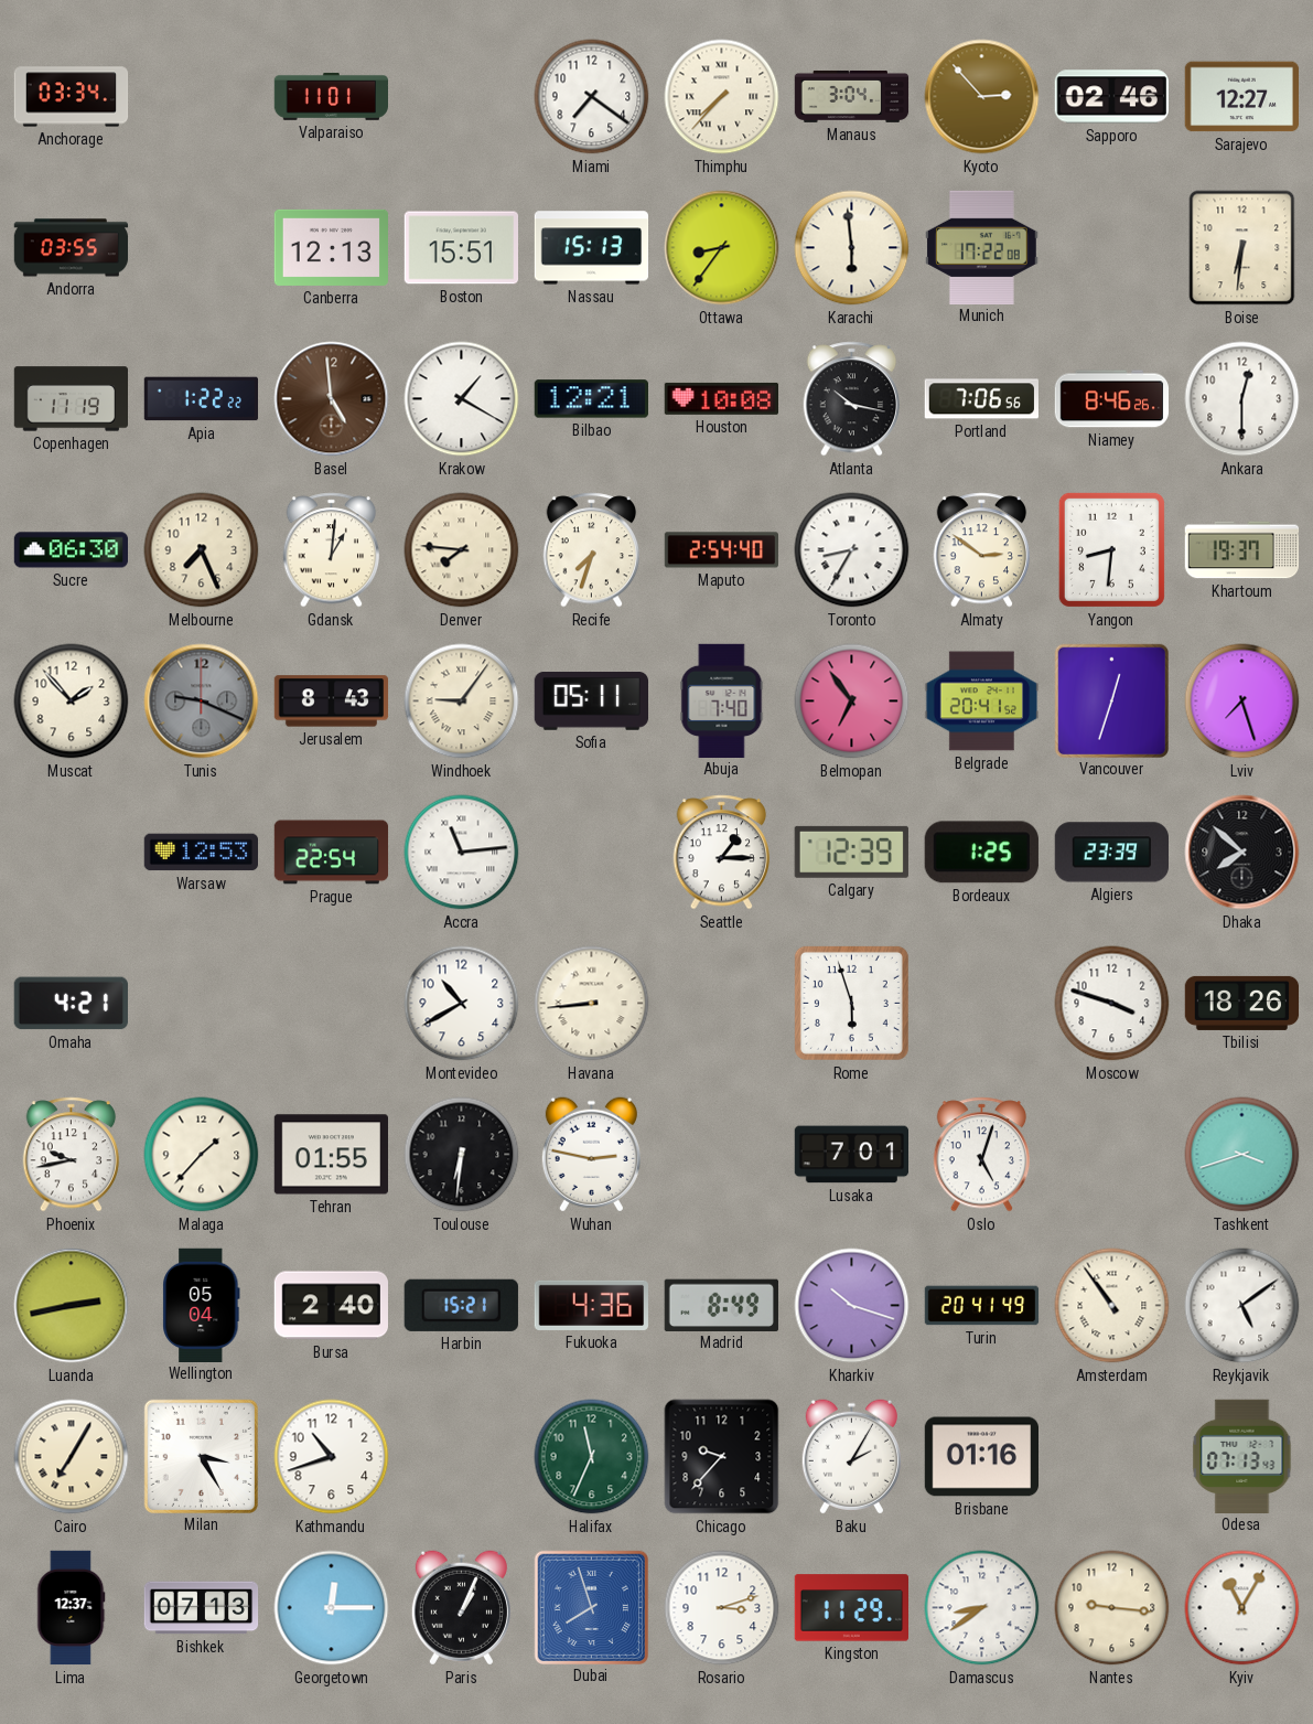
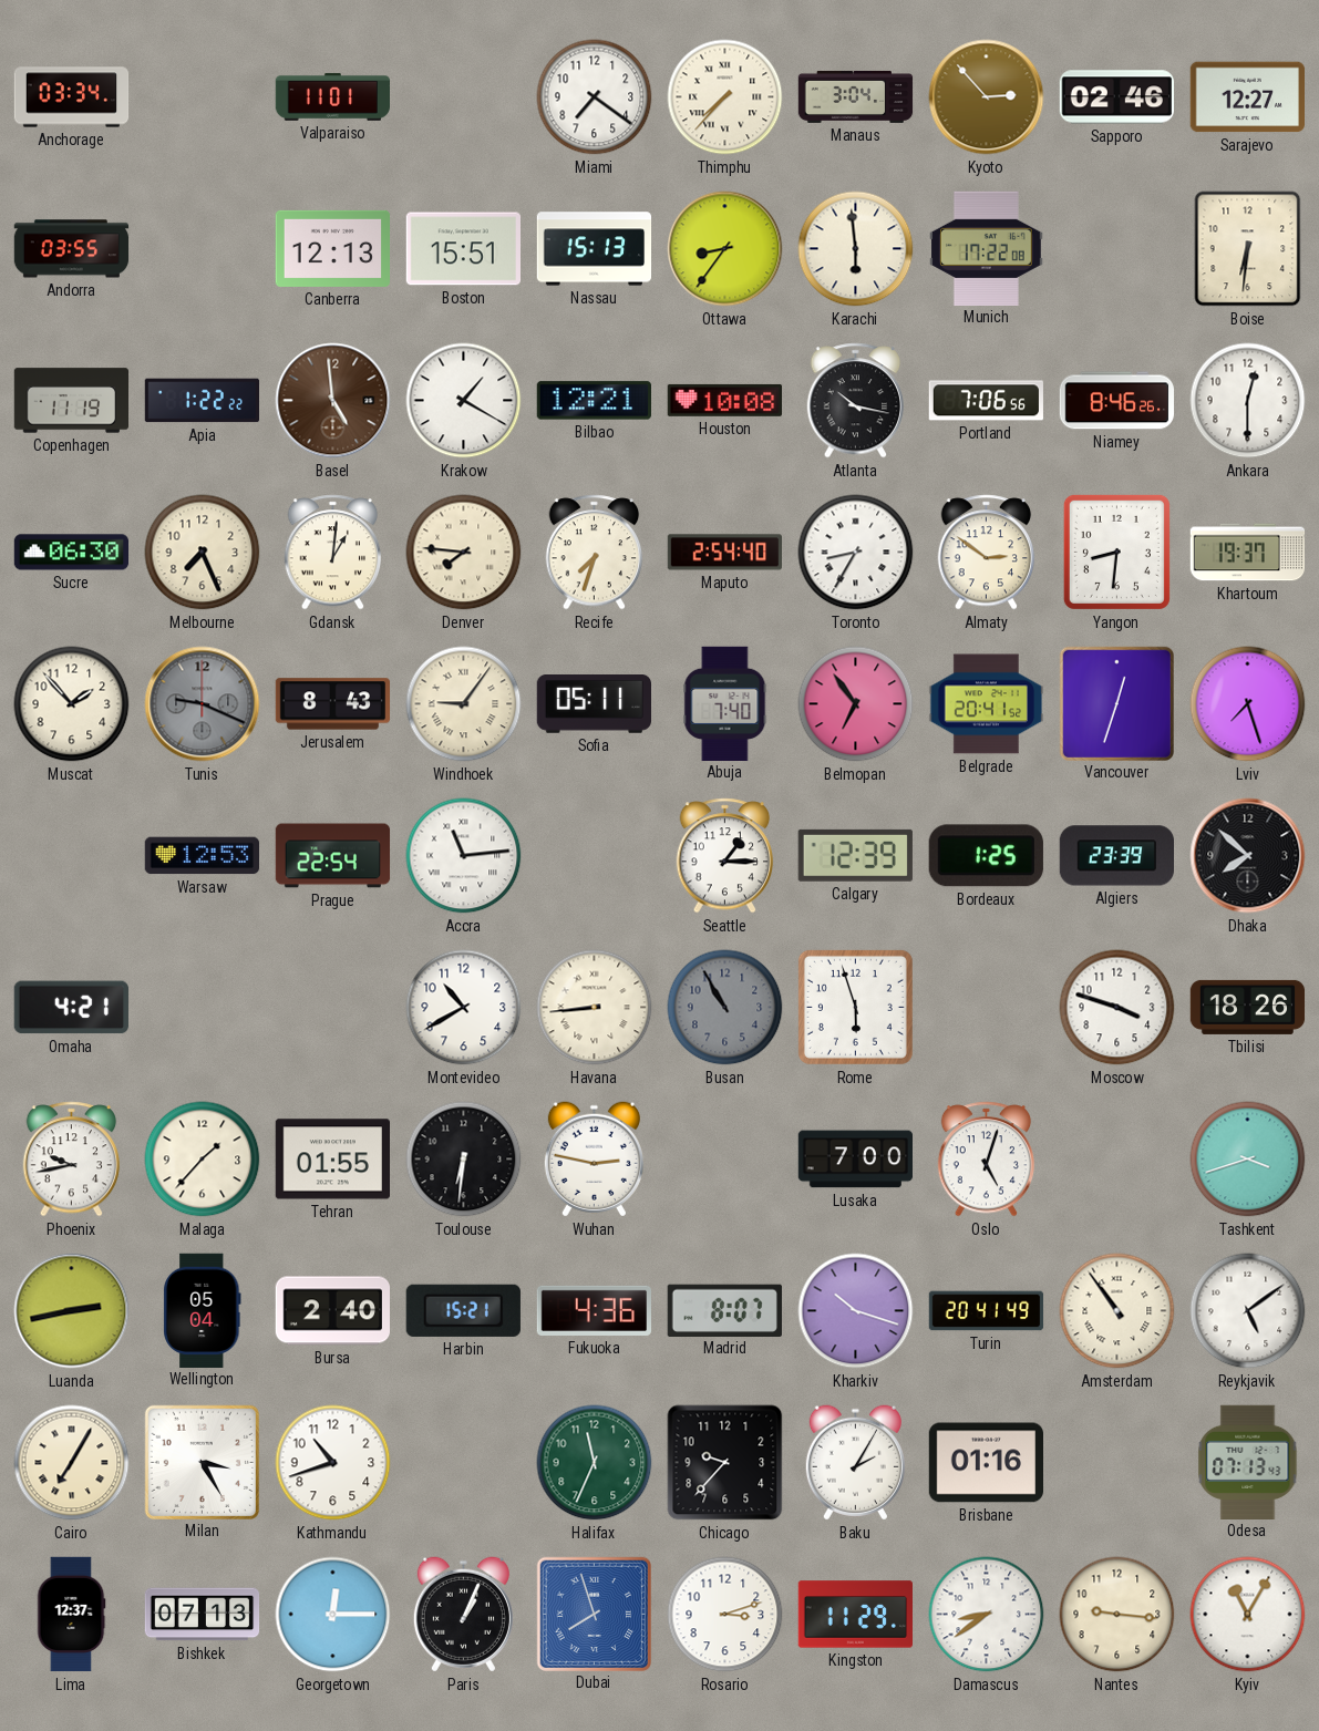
Busan: none -> 10:55
Lusaka: 7:01 -> 7:00
Madrid: 8:49 -> 8:07
